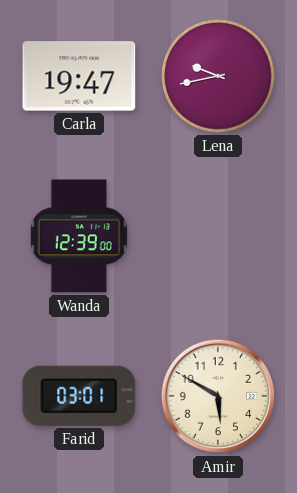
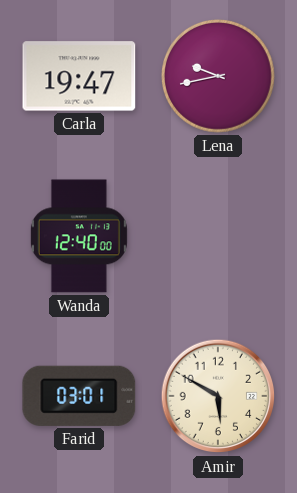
Wanda: 12:39 -> 12:40
